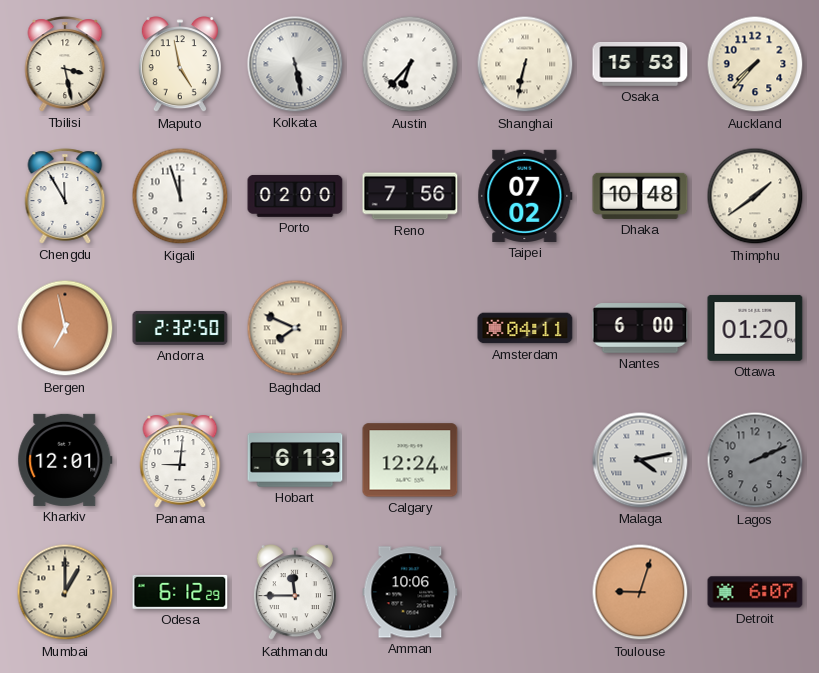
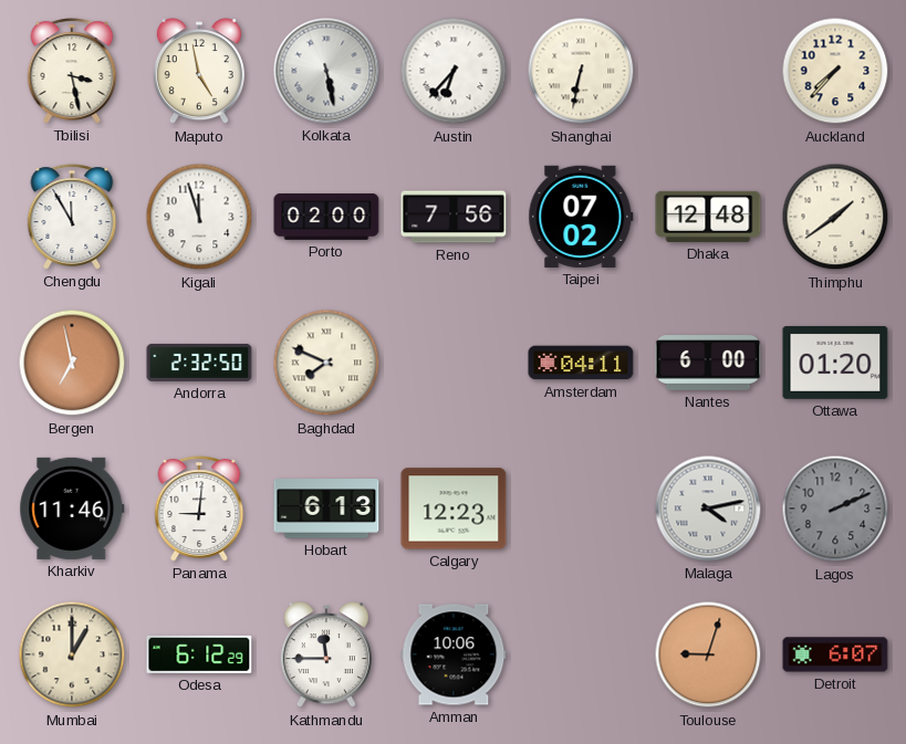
Osaka: 15:53 -> none
Dhaka: 10:48 -> 12:48
Kharkiv: 12:01 -> 11:46
Calgary: 12:24 -> 12:23
